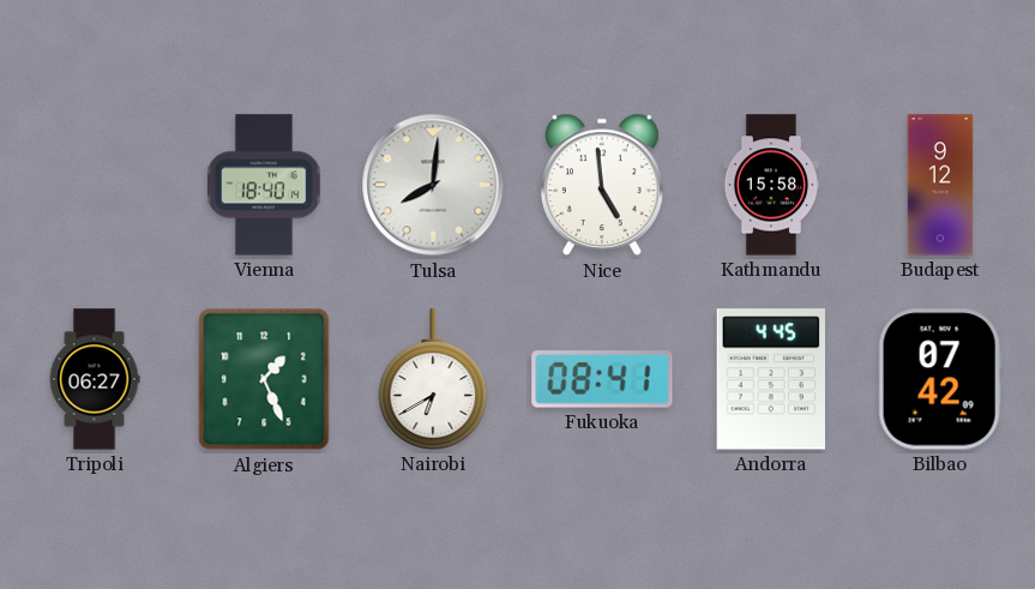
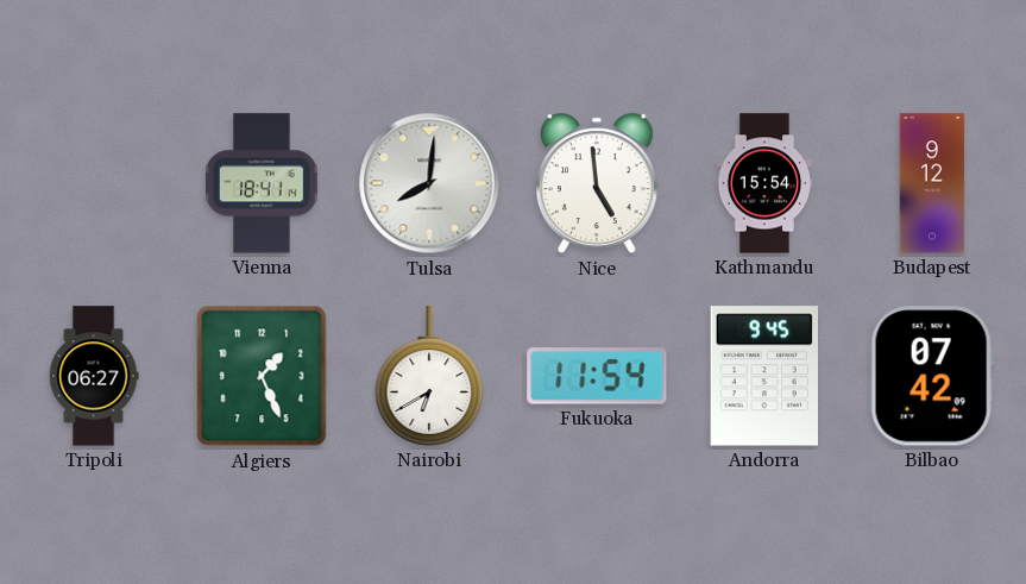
Vienna: 18:40 -> 18:41
Kathmandu: 15:58 -> 15:54
Fukuoka: 08:41 -> 11:54
Andorra: 4:45 -> 9:45
